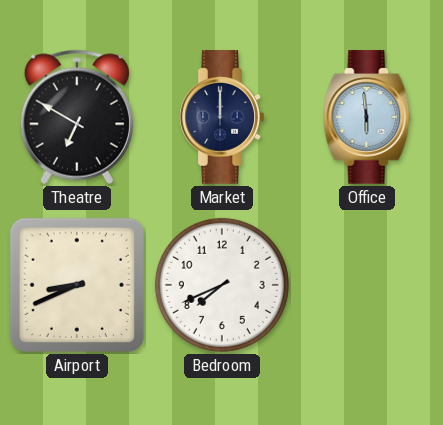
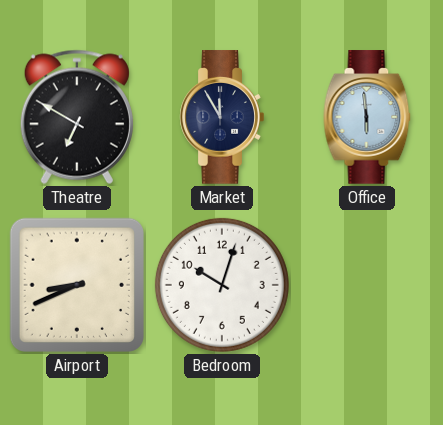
Market: 12:00 -> 11:55
Bedroom: 7:41 -> 10:03
